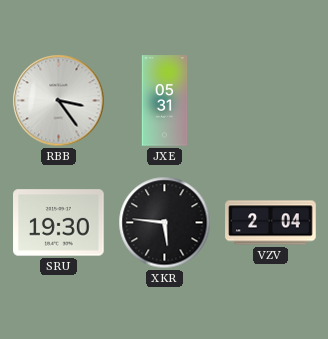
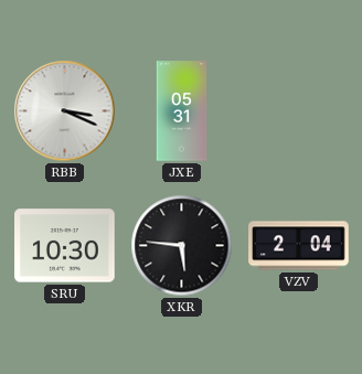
RBB: 3:24 -> 3:19
SRU: 19:30 -> 10:30
